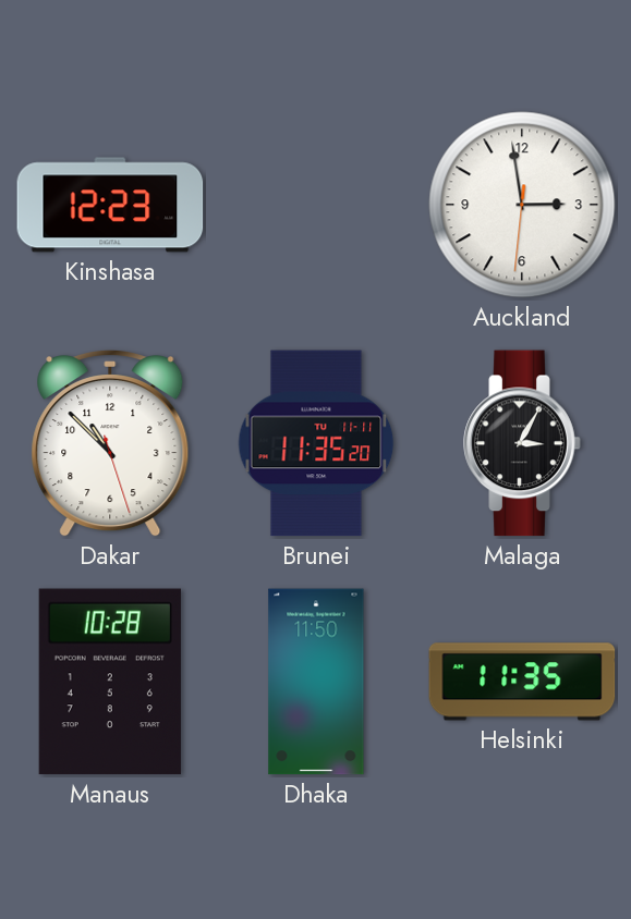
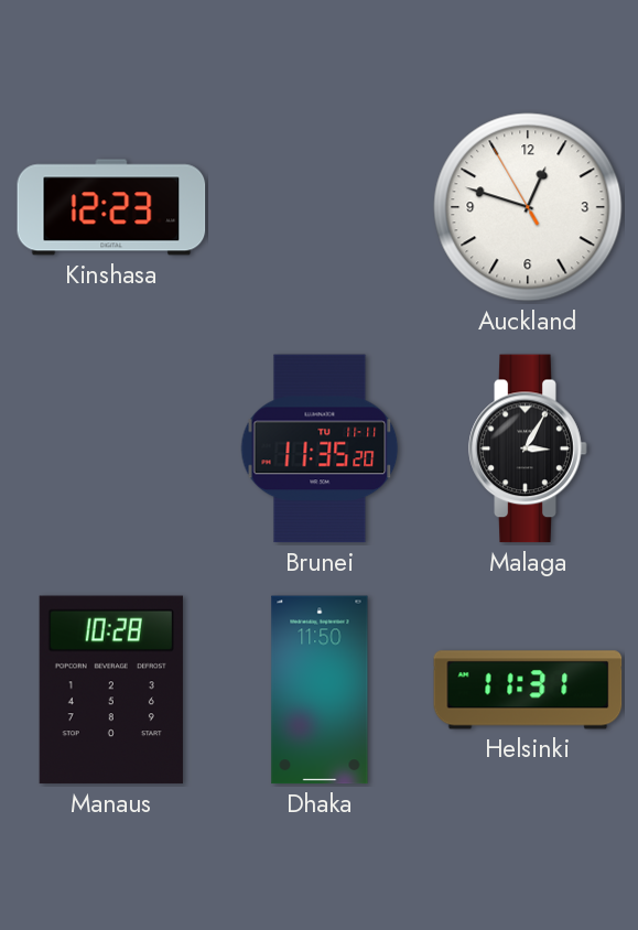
Auckland: 2:58 -> 12:47
Dakar: 10:52 -> none
Helsinki: 11:35 -> 11:31
